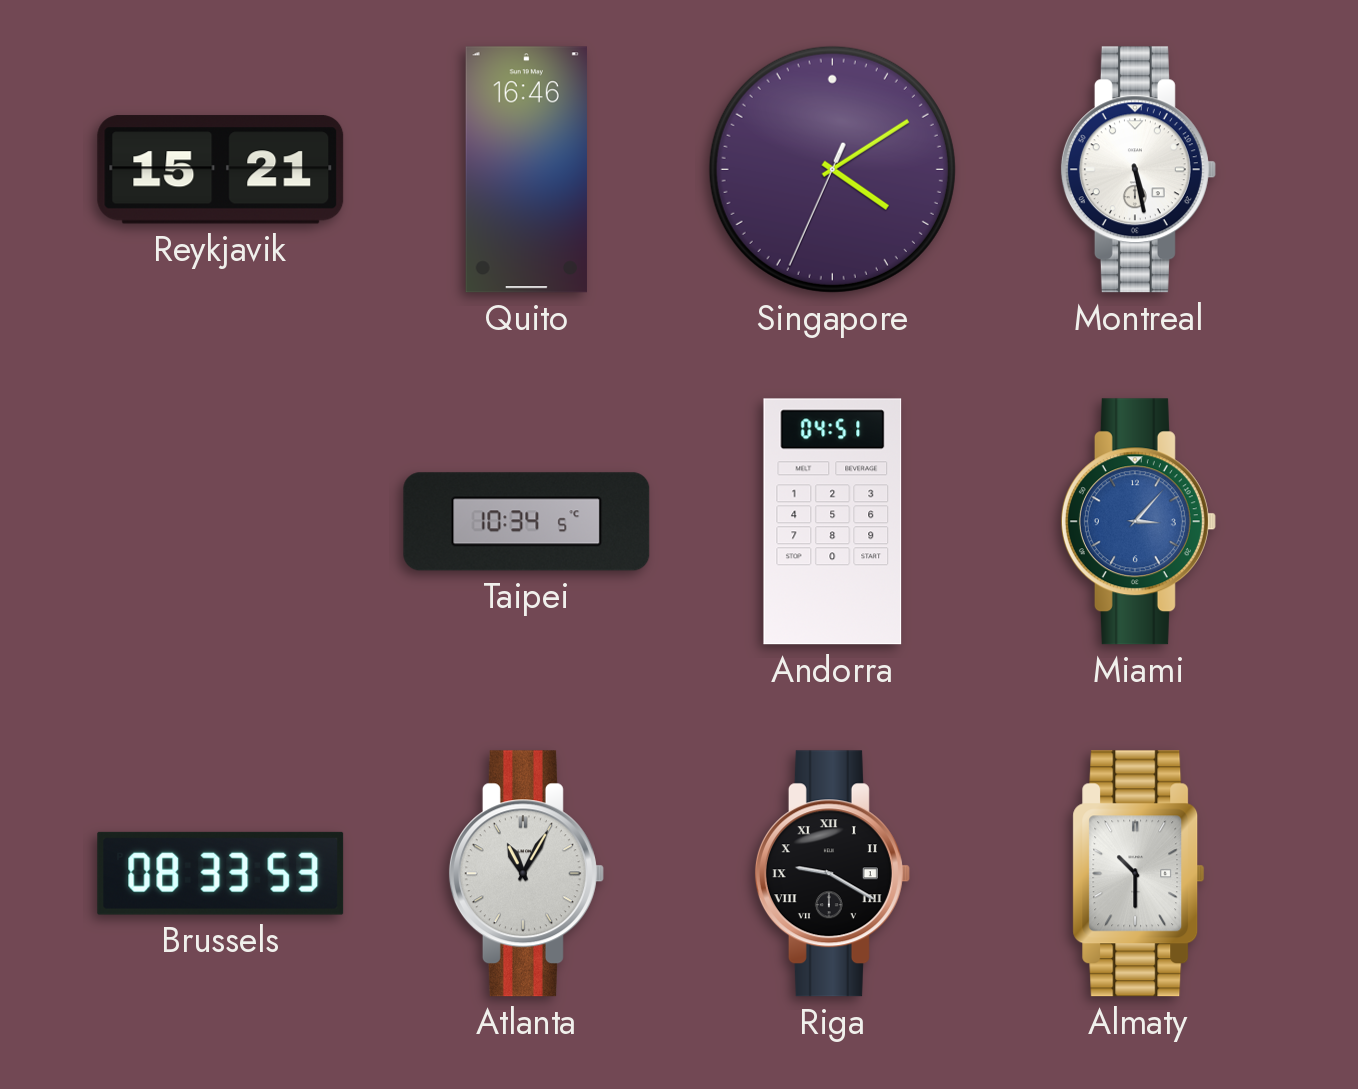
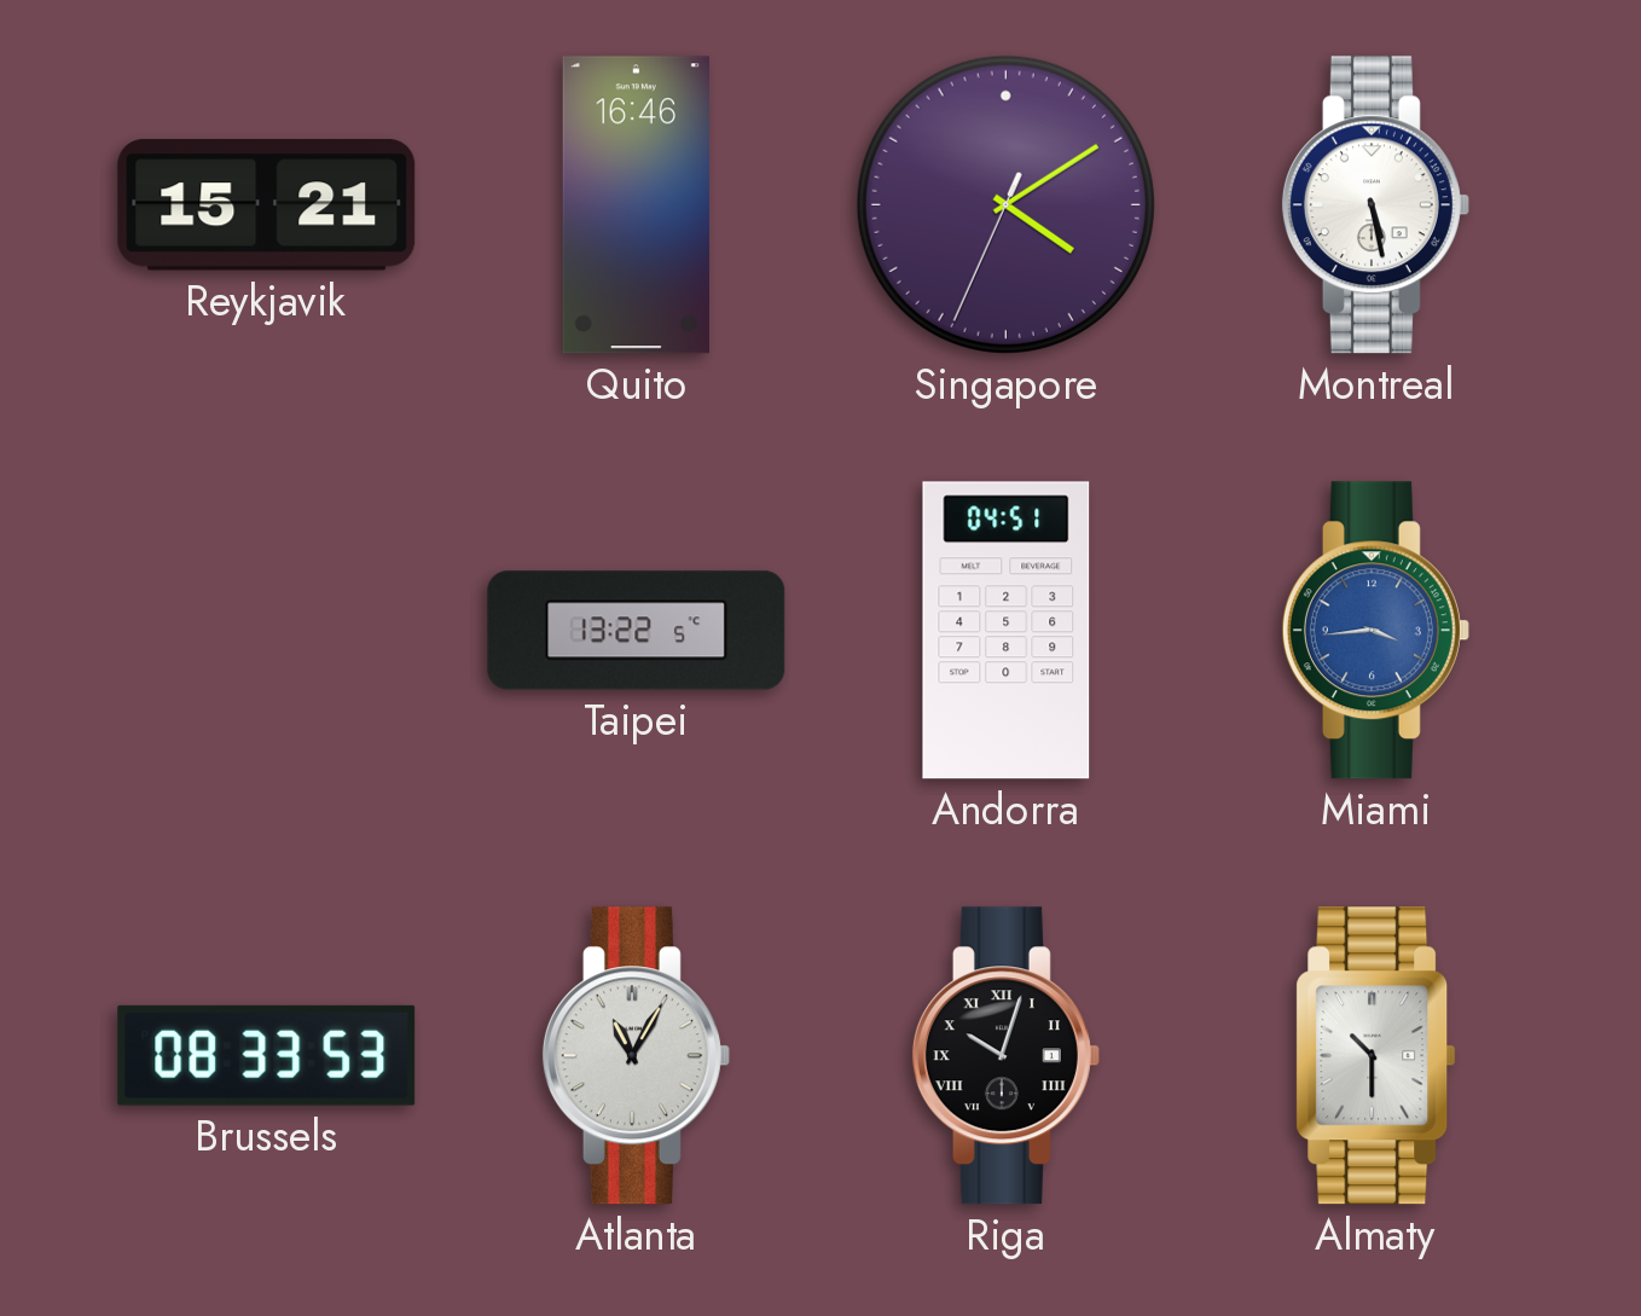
Taipei: 10:34 -> 13:22
Miami: 3:07 -> 3:44
Riga: 9:20 -> 10:03
